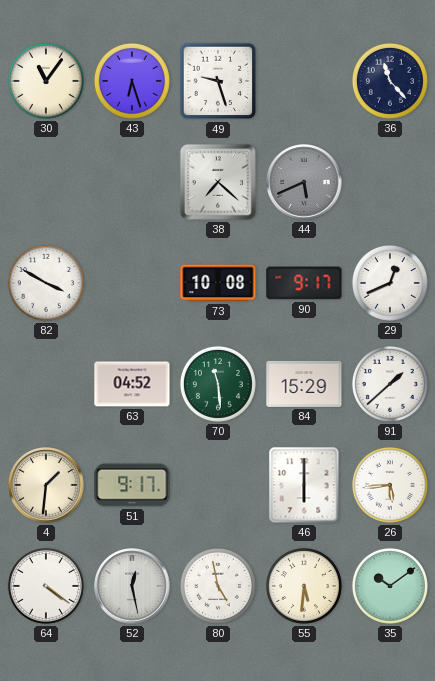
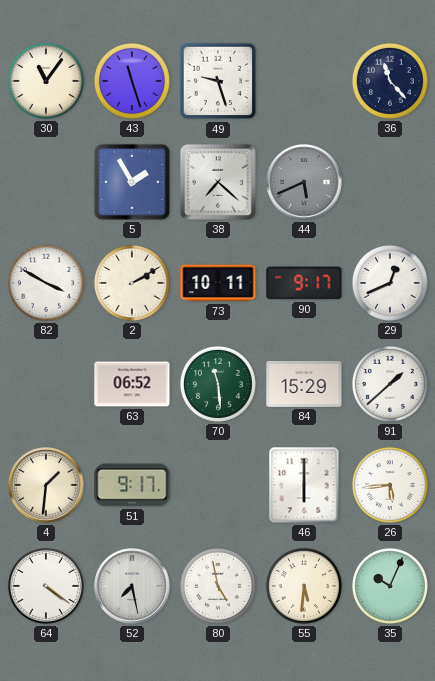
43: 6:27 -> 11:27
5: none -> 1:55
2: none -> 2:10
73: 10:08 -> 10:11
63: 04:52 -> 06:52
52: 12:28 -> 7:28
35: 10:09 -> 10:04
